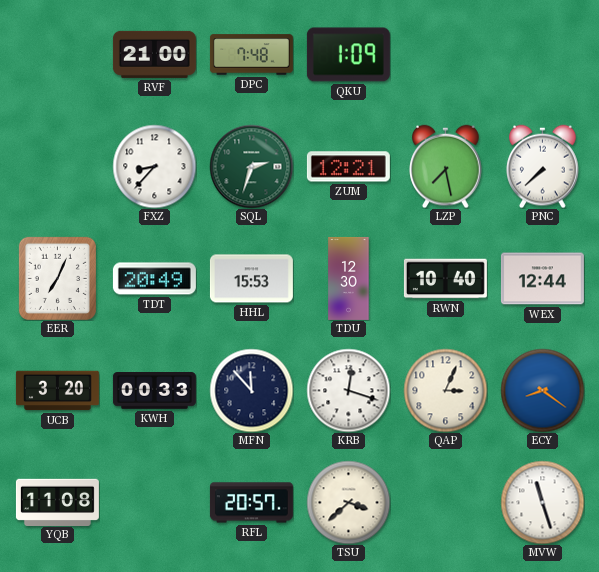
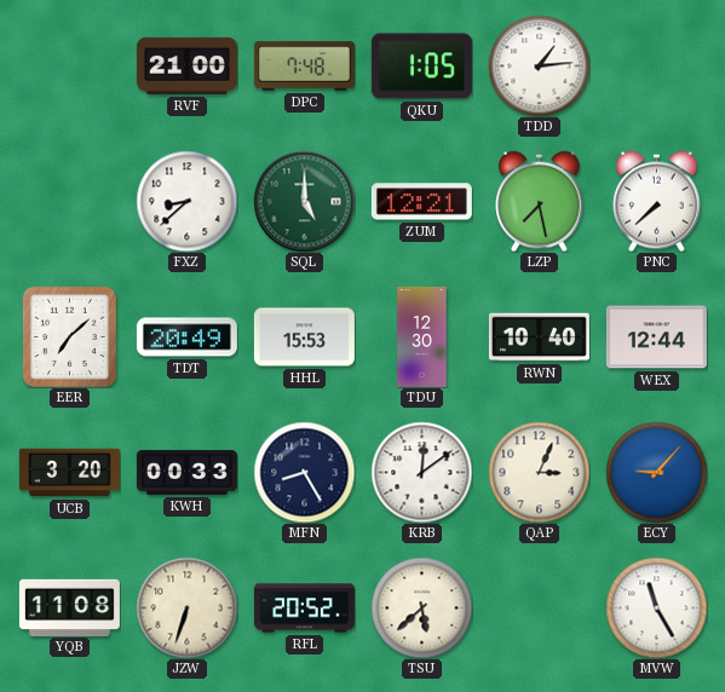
QKU: 1:09 -> 1:05
TDD: none -> 1:14
FXZ: 8:37 -> 8:38
SQL: 2:33 -> 5:00
EER: 7:04 -> 7:08
MFN: 11:53 -> 8:25
KRB: 12:18 -> 12:09
ECY: 8:21 -> 9:07
JZW: none -> 6:33
RFL: 20:57 -> 20:52
TSU: 3:38 -> 5:38
MVW: 11:27 -> 11:25
